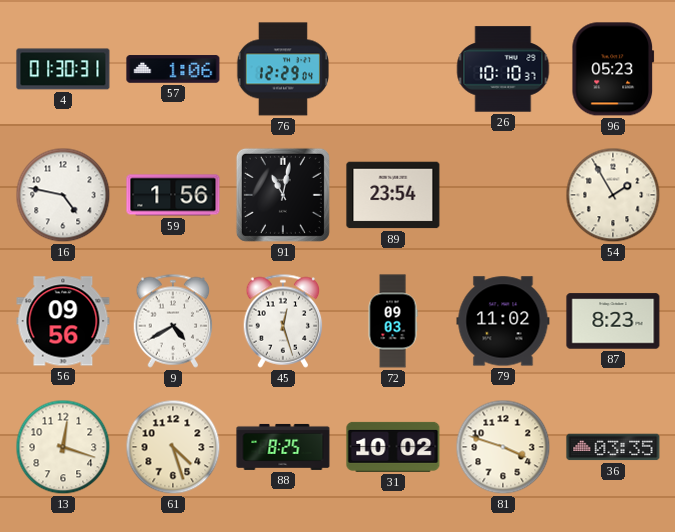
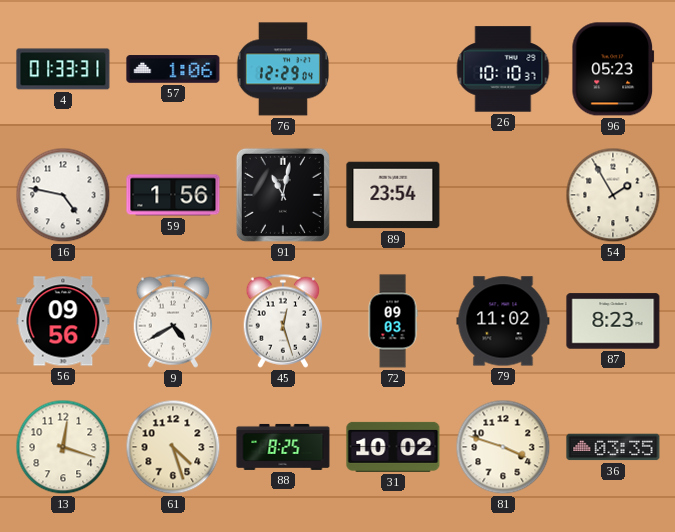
4: 01:30 -> 01:33
